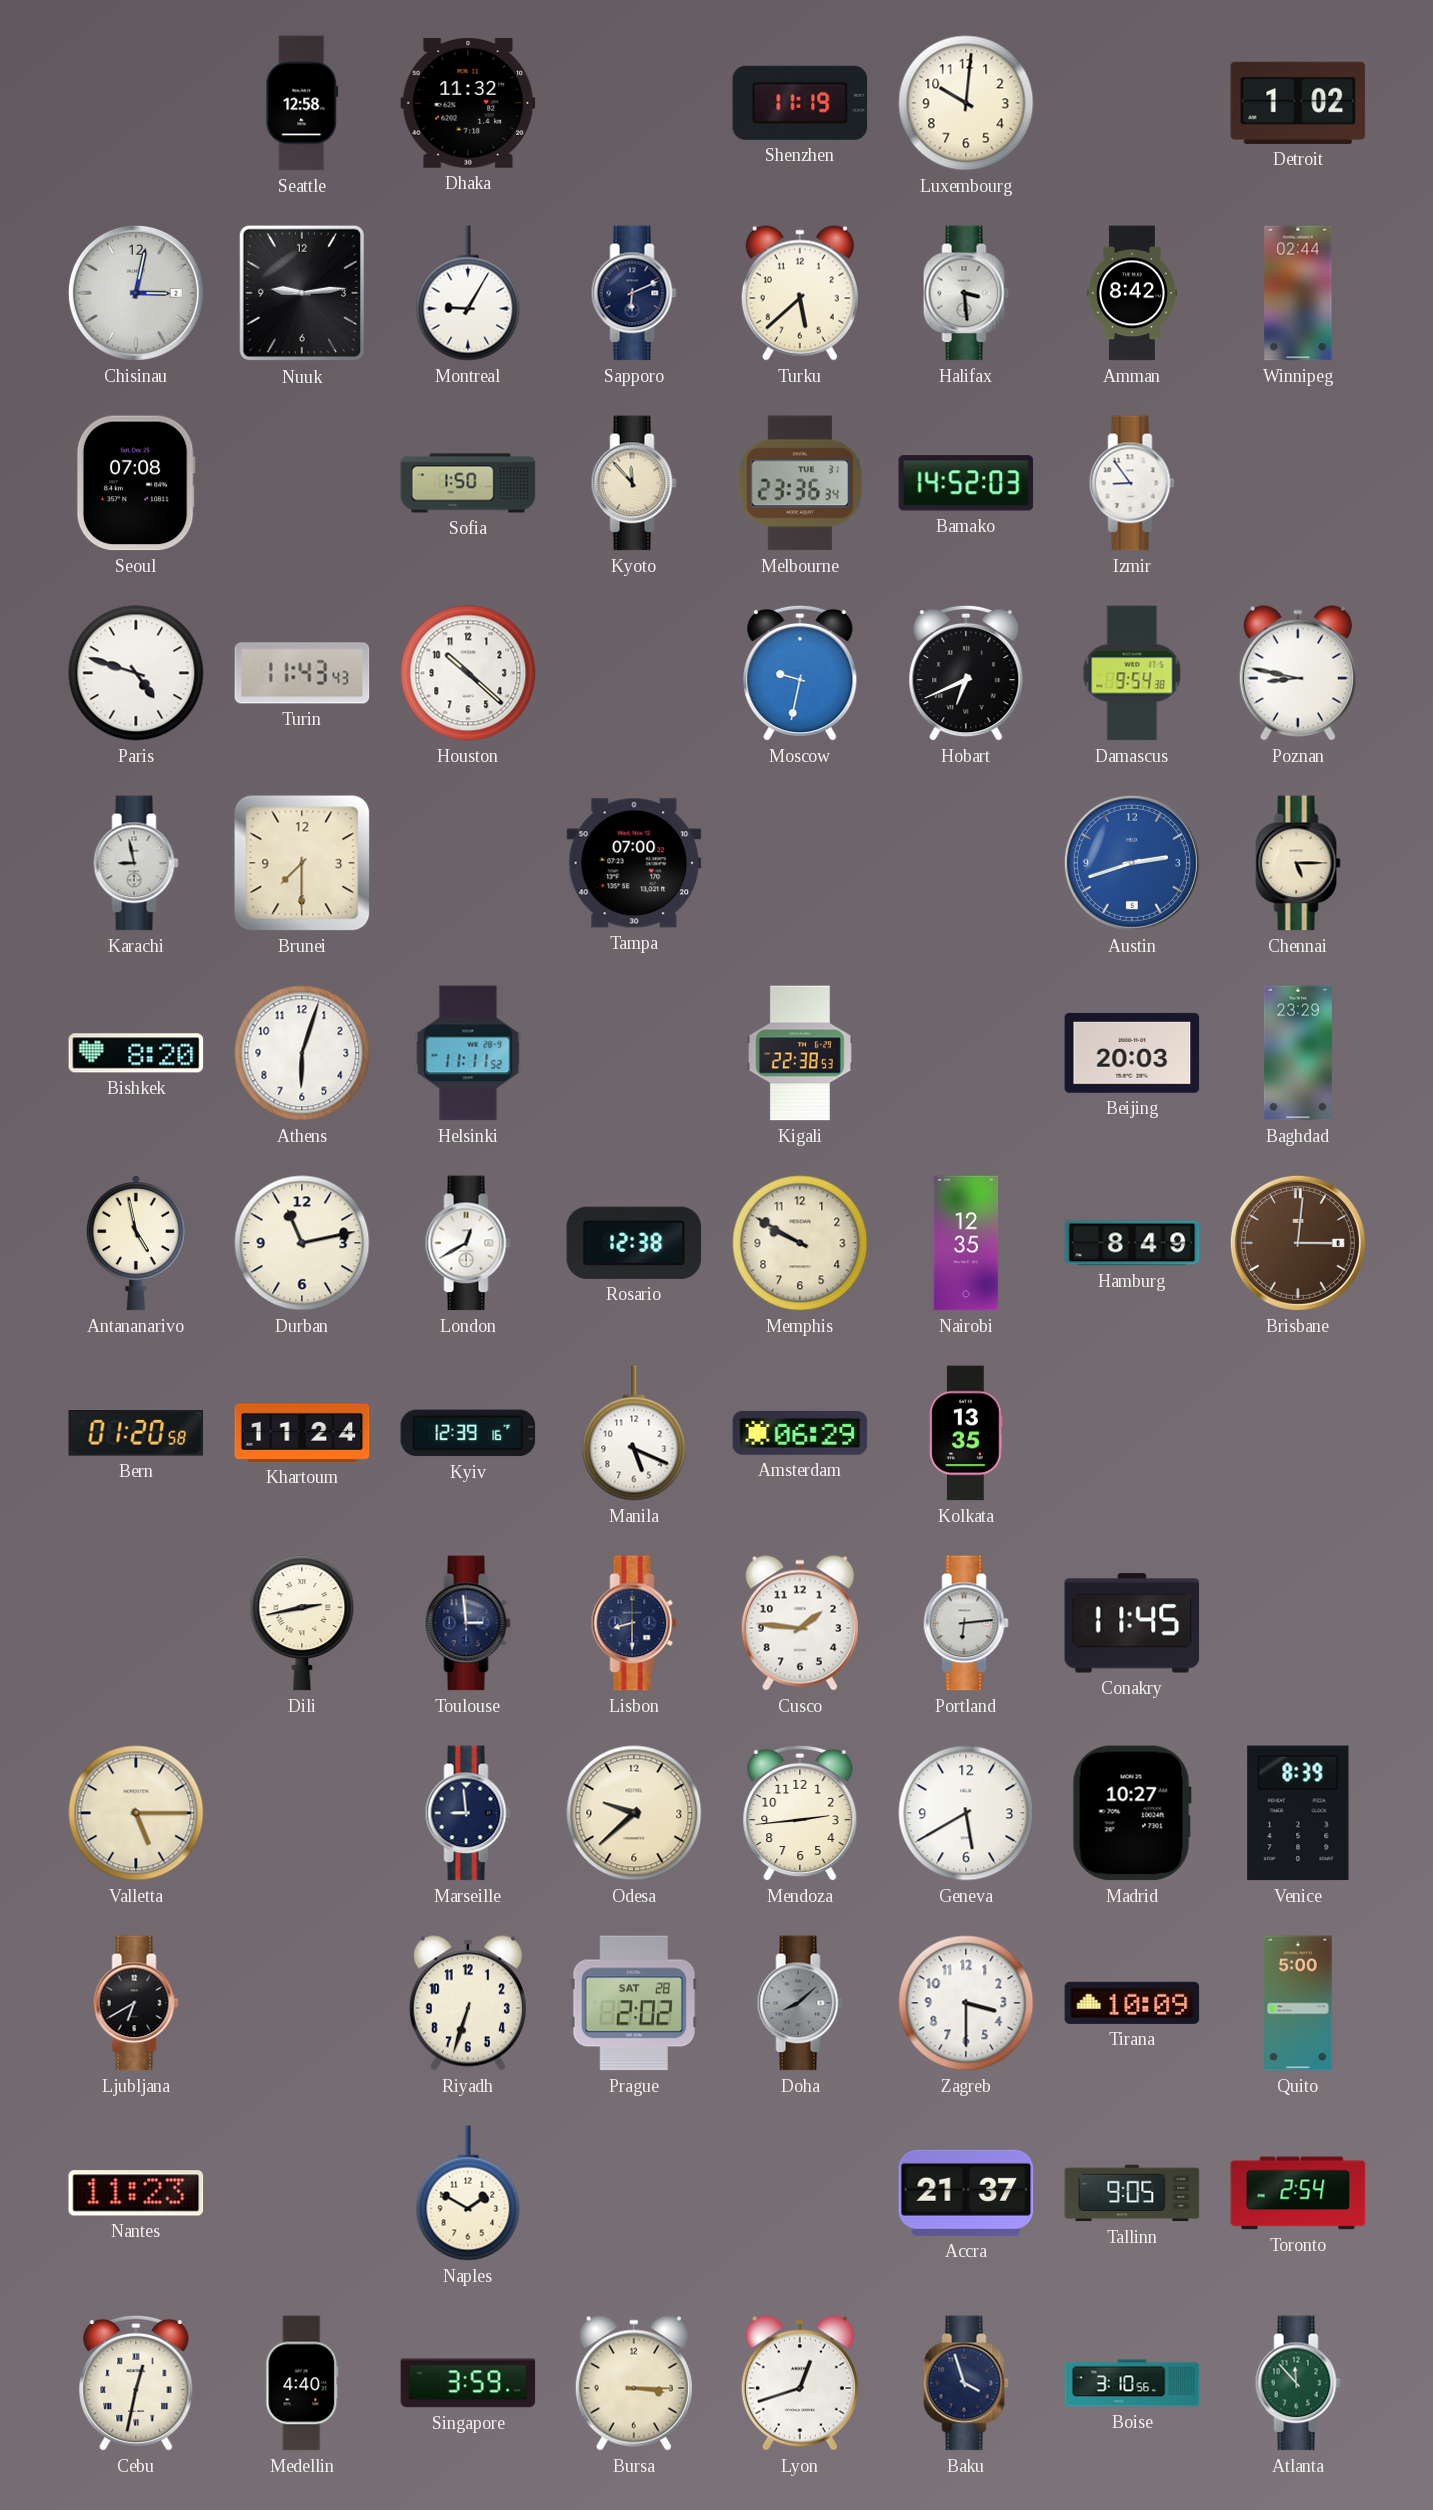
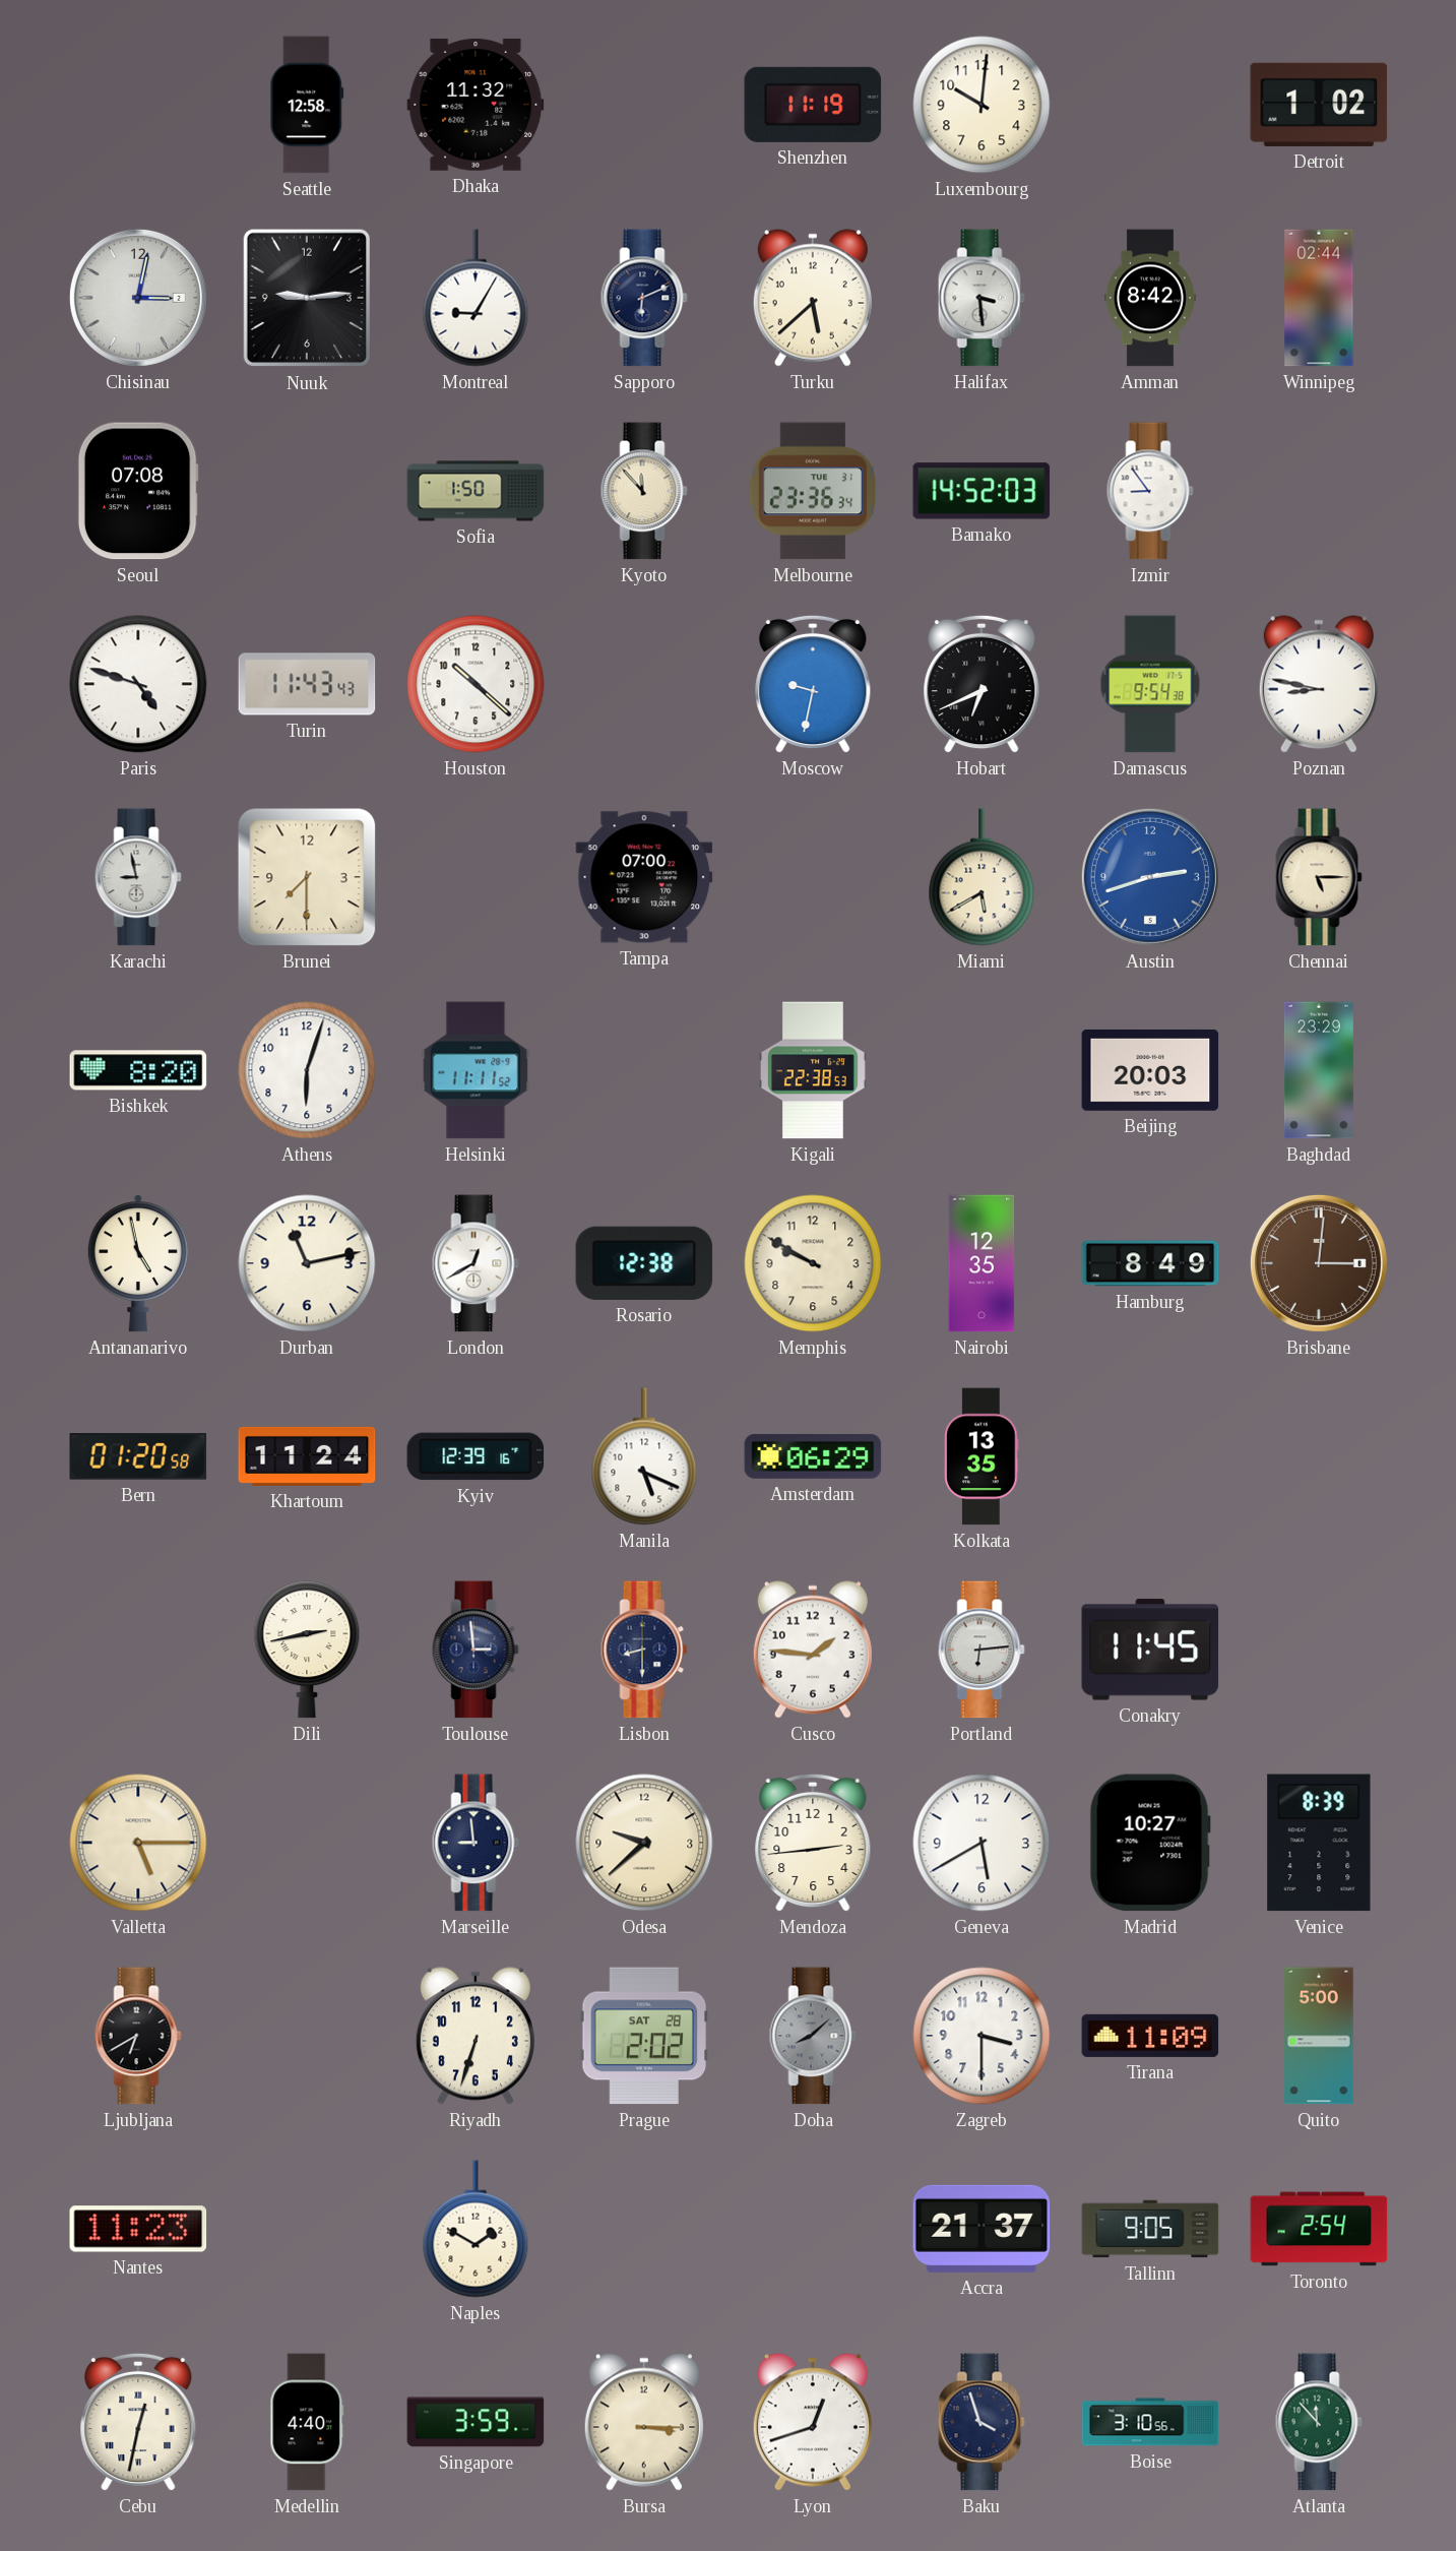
Miami: none -> 5:40
Tirana: 10:09 -> 11:09
